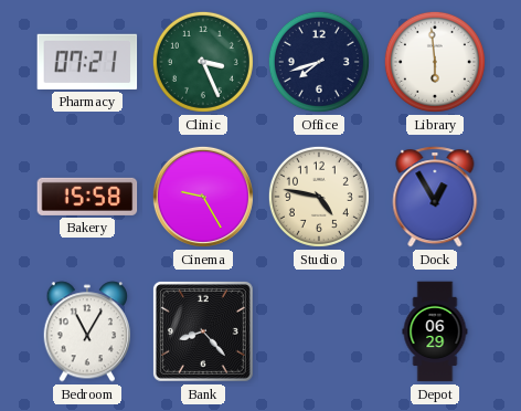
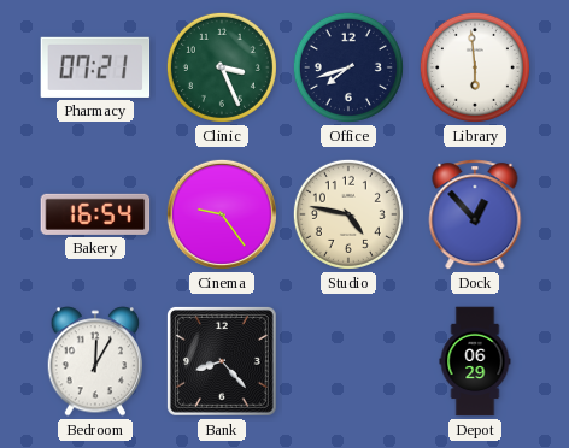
Bakery: 15:58 -> 16:54
Cinema: 9:25 -> 9:24
Dock: 12:55 -> 12:53
Bedroom: 11:05 -> 12:05
